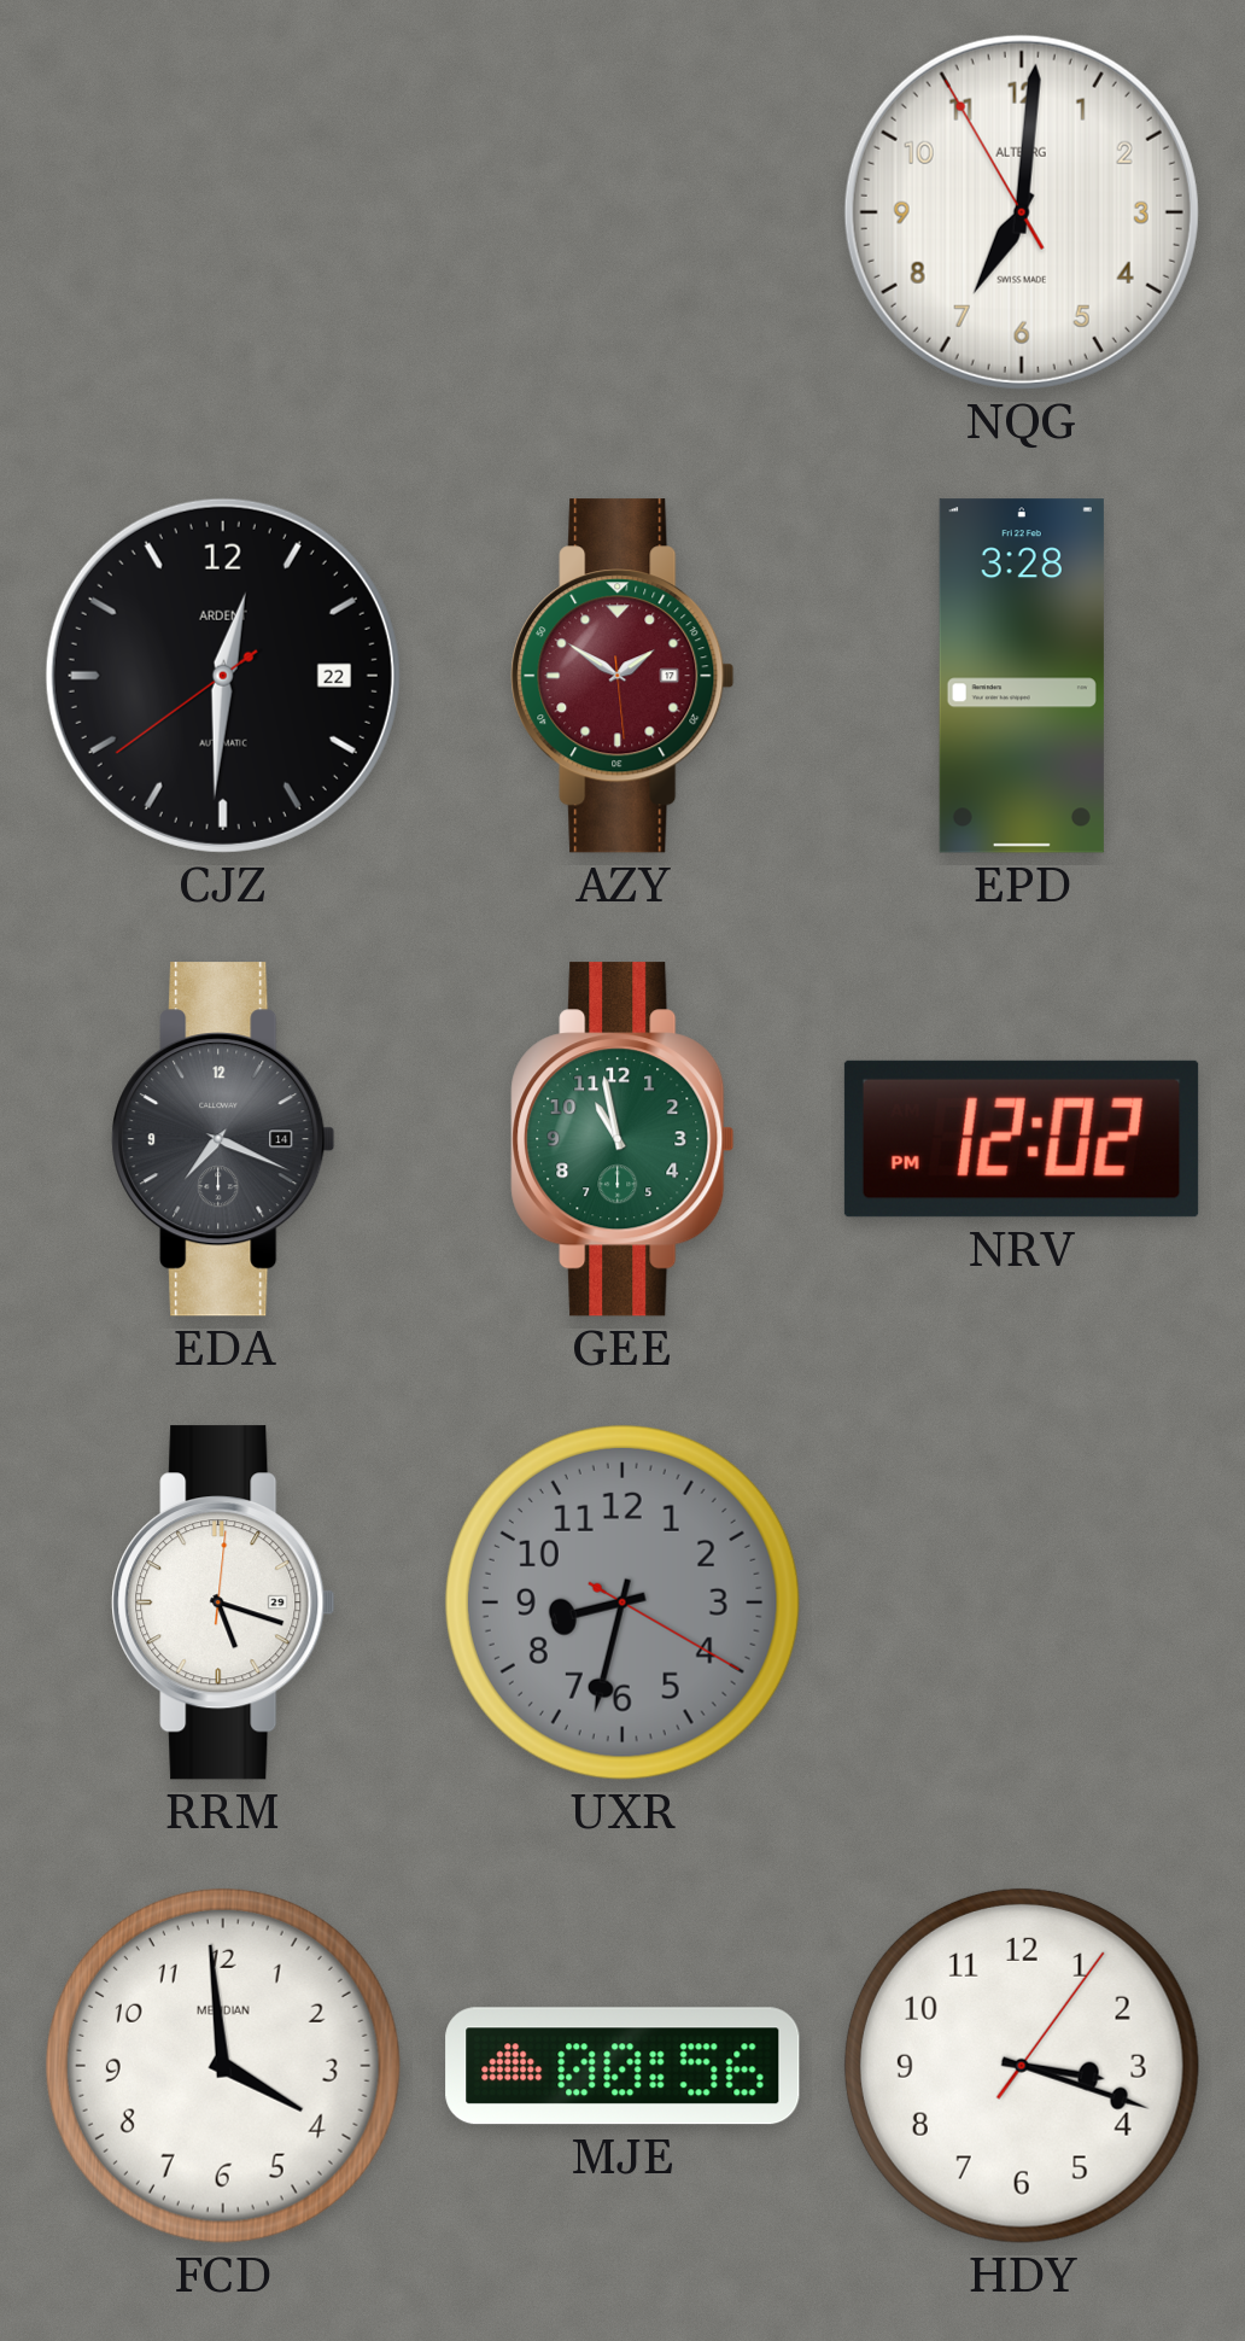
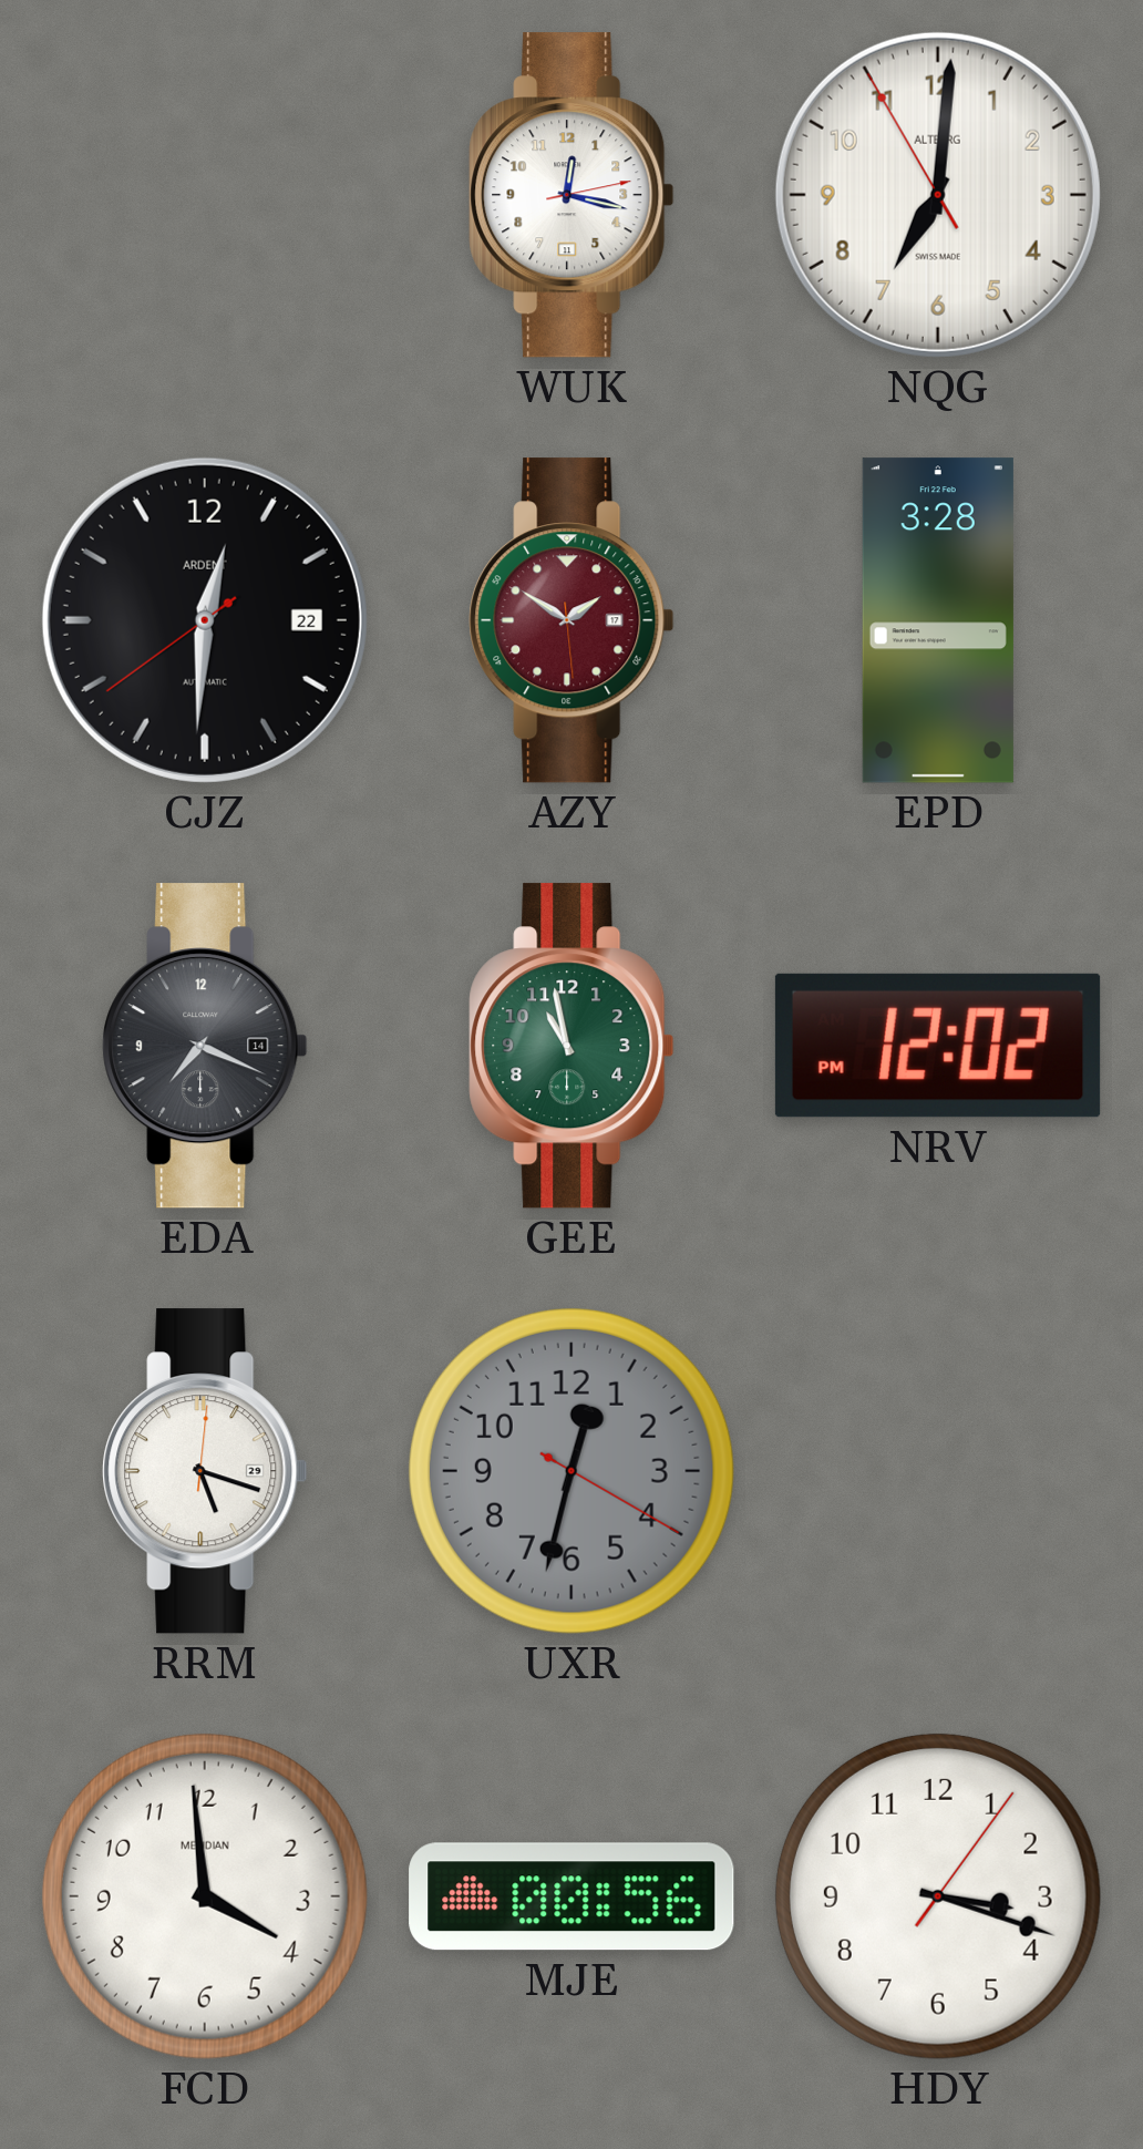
WUK: none -> 12:17
UXR: 8:32 -> 12:32
